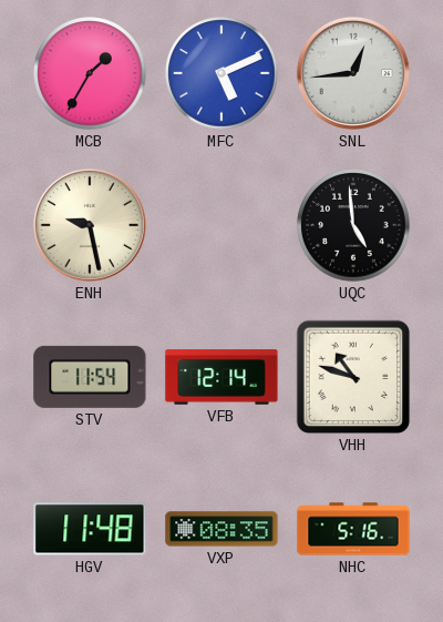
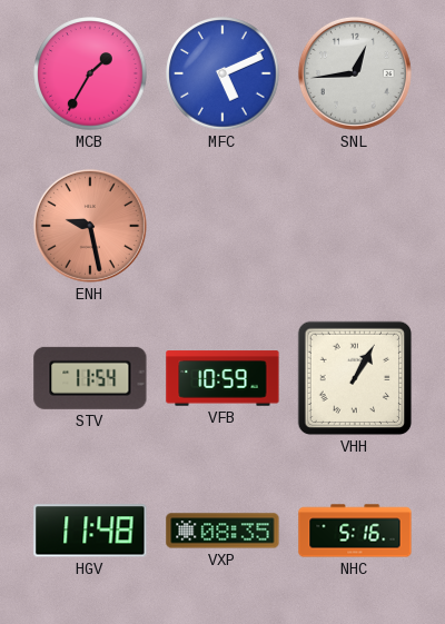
ENH dial: cream -> salmon
UQC: 4:59 -> none
VFB: 12:14 -> 10:59
VHH: 10:48 -> 1:05
